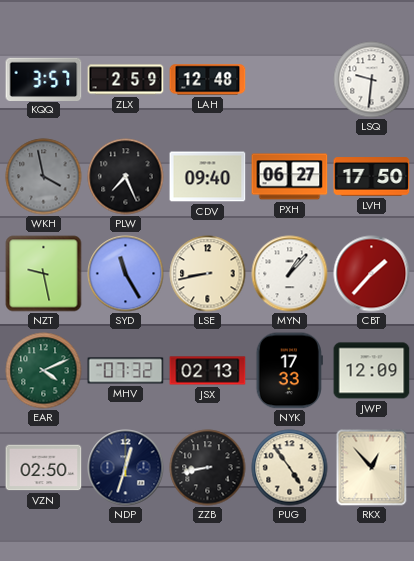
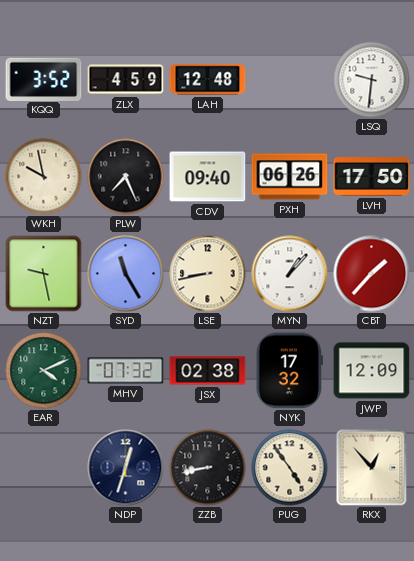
KQQ: 3:57 -> 3:52
ZLX: 2:59 -> 4:59
WKH: 3:58 -> 9:58
WKH dial: grey -> cream
PXH: 06:27 -> 06:26
JSX: 02:13 -> 02:38
NYK: 17:33 -> 17:32
VZN: 02:50 -> none
